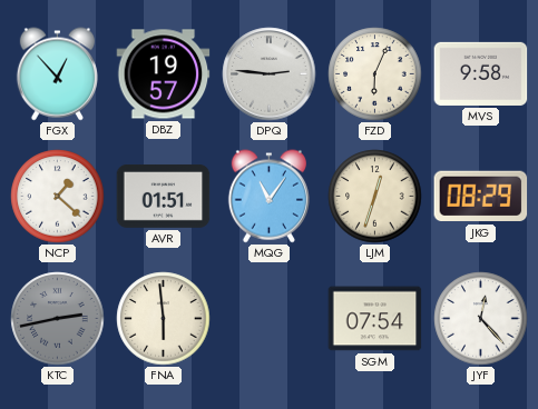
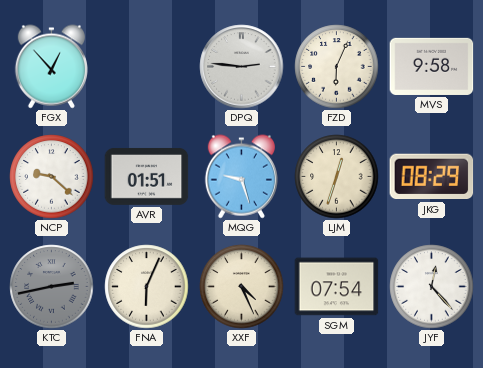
DBZ: 19:57 -> none
NCP: 1:22 -> 9:22
MQG: 11:06 -> 9:27
FNA: 5:59 -> 6:04
XXF: none -> 4:26
